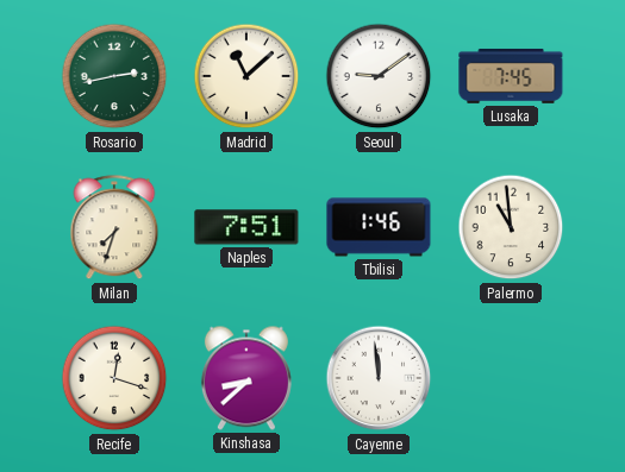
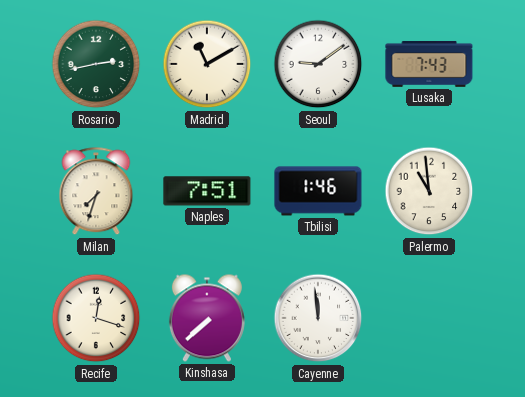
Madrid: 11:08 -> 11:10
Lusaka: 7:45 -> 7:43
Kinshasa: 8:38 -> 7:38
